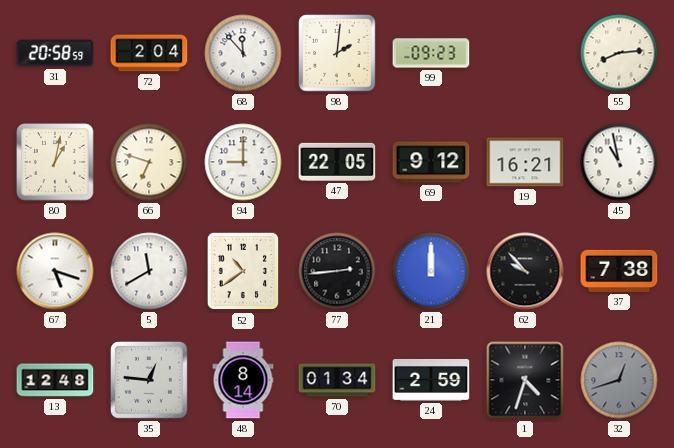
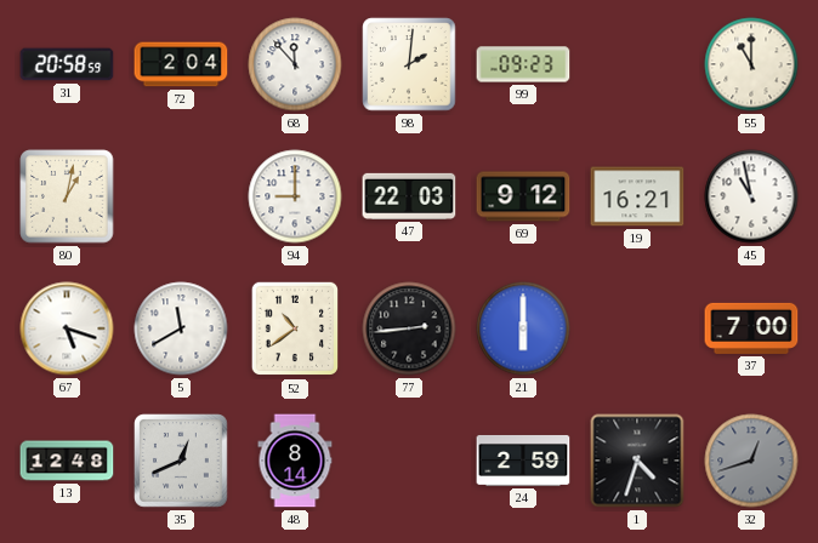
55: 8:14 -> 11:00
66: 6:48 -> none
47: 22:05 -> 22:03
21: 12:00 -> 6:00
62: 9:53 -> none
37: 7:38 -> 7:00
35: 12:46 -> 12:41
70: 01:34 -> none
